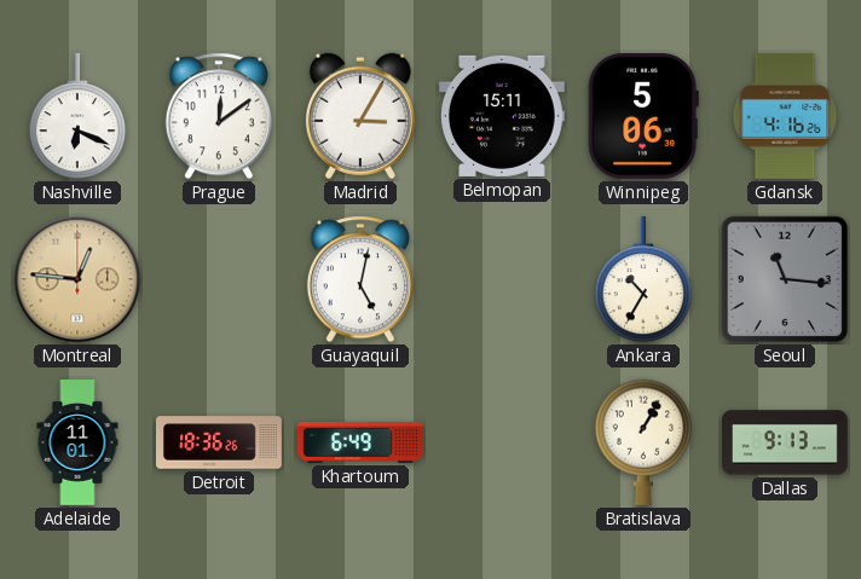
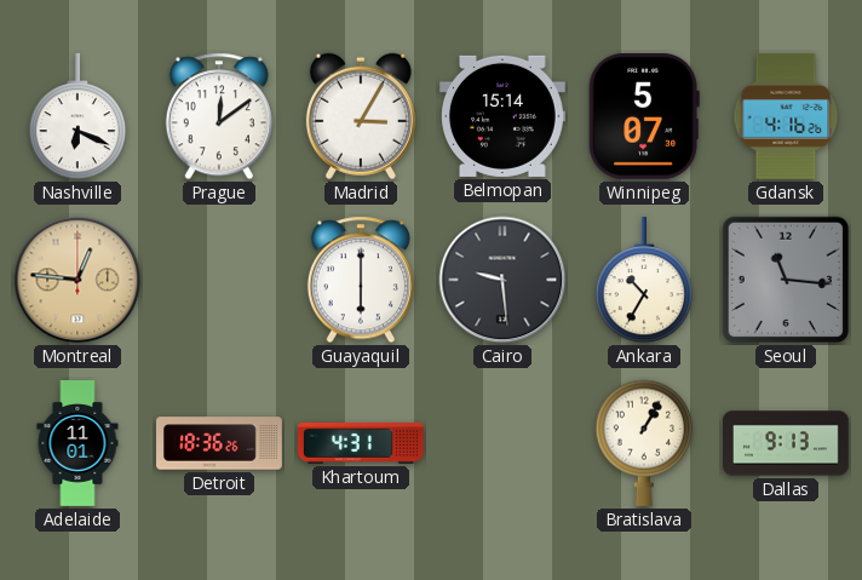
Belmopan: 15:11 -> 15:14
Winnipeg: 5:06 -> 5:07
Guayaquil: 5:02 -> 6:00
Cairo: none -> 9:29
Khartoum: 6:49 -> 4:31
